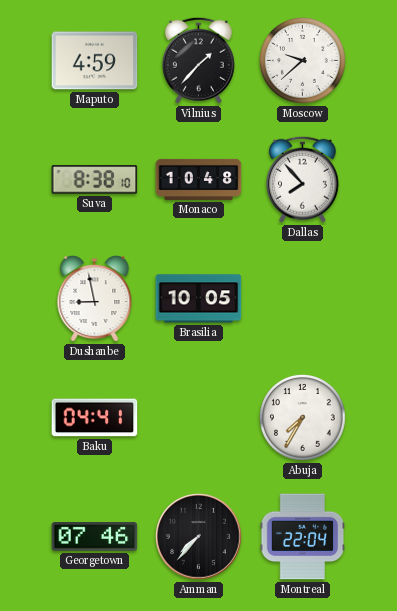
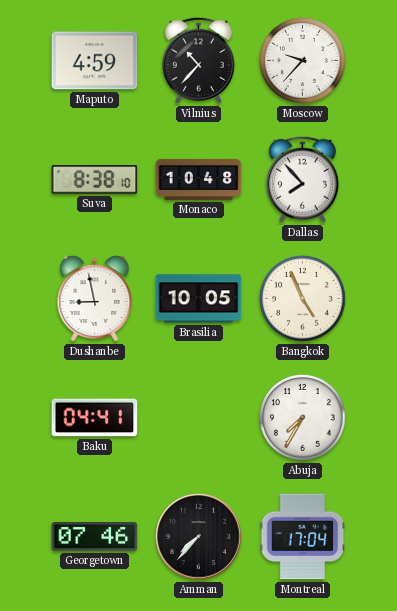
Vilnius: 1:37 -> 10:37
Moscow: 9:38 -> 9:37
Bangkok: none -> 4:56
Montreal: 22:04 -> 17:04
